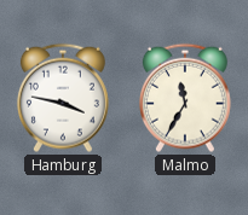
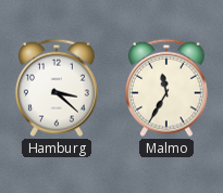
Hamburg: 3:47 -> 3:22
